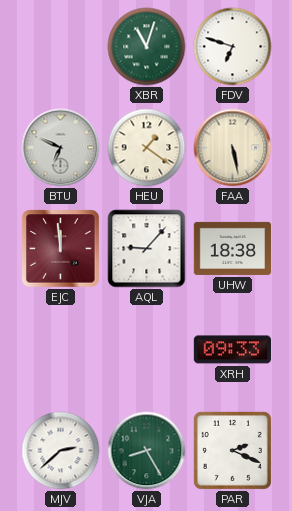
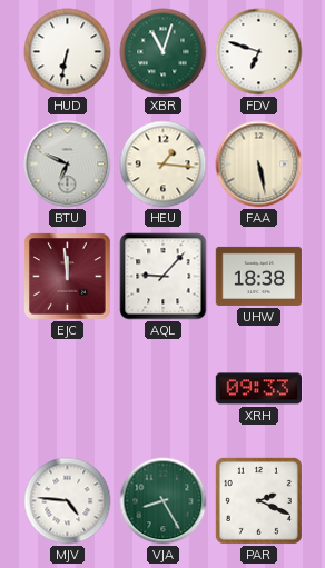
HUD: none -> 6:32
HEU: 1:21 -> 1:16
MJV: 2:38 -> 4:46
